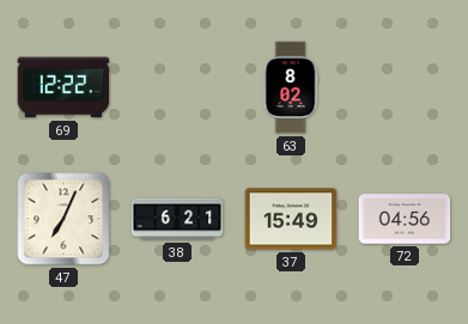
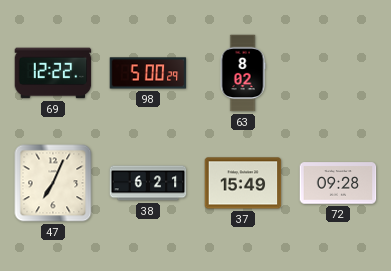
98: none -> 5:00
72: 04:56 -> 09:28
